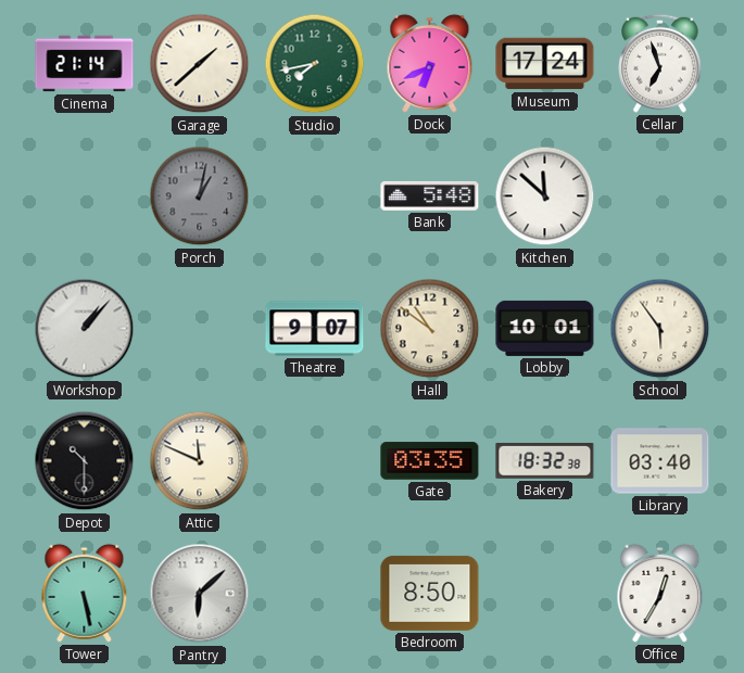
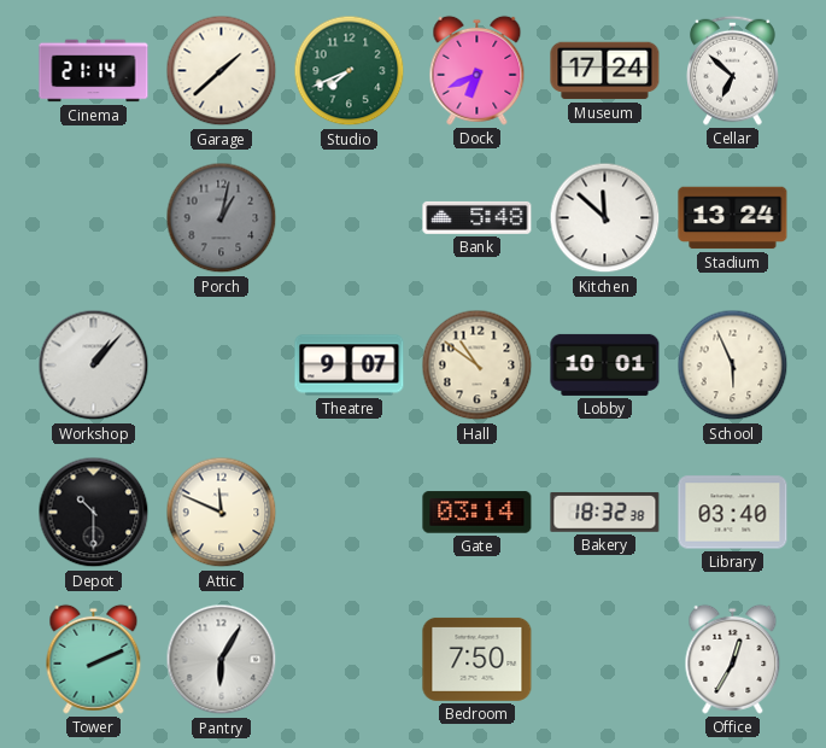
Studio: 7:43 -> 7:41
Cellar: 6:57 -> 6:52
Stadium: none -> 13:24
School: 5:54 -> 5:56
Gate: 03:35 -> 03:14
Tower: 5:28 -> 2:11
Pantry: 6:08 -> 6:05
Bedroom: 8:50 -> 7:50
